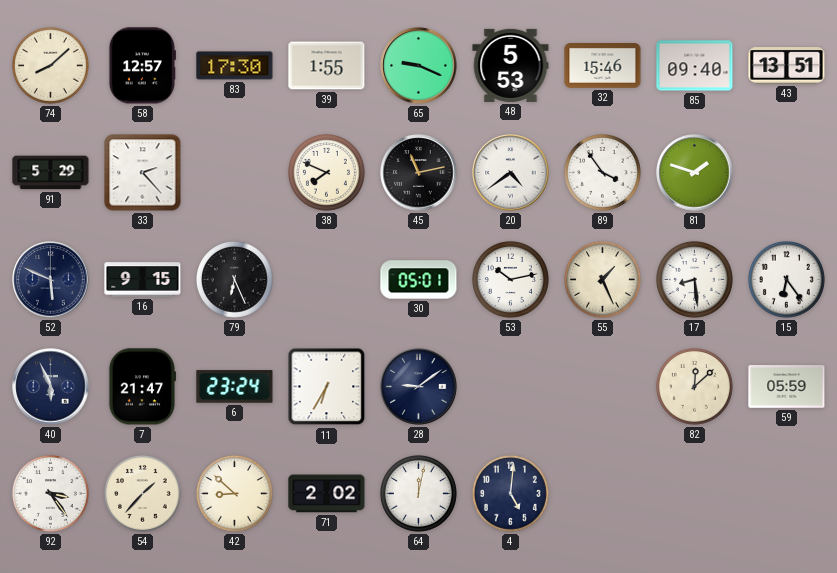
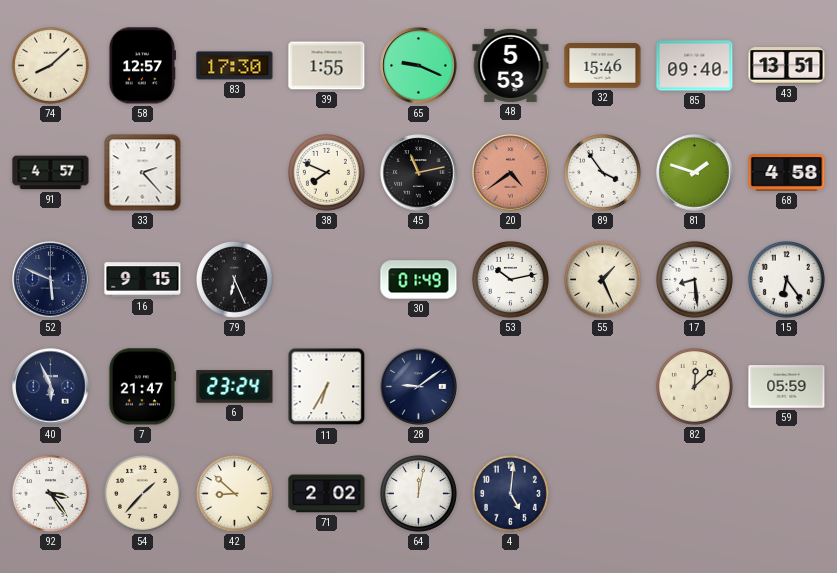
91: 5:29 -> 4:57
20 dial: white -> salmon
68: none -> 4:58
30: 05:01 -> 01:49
